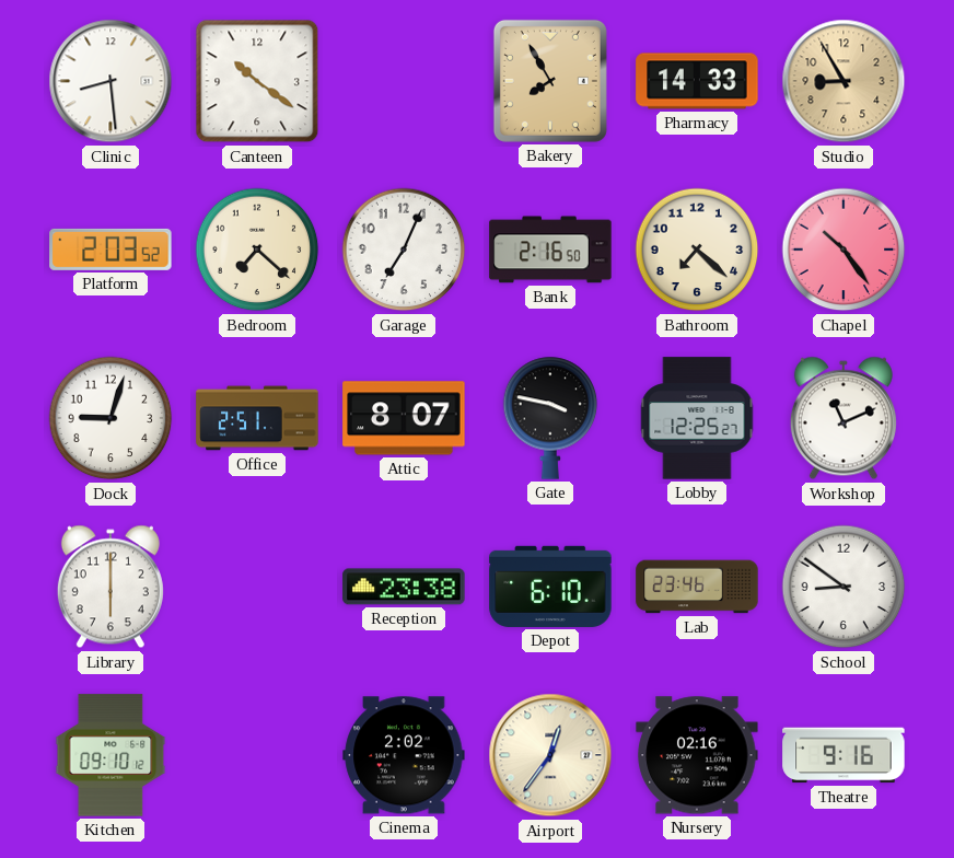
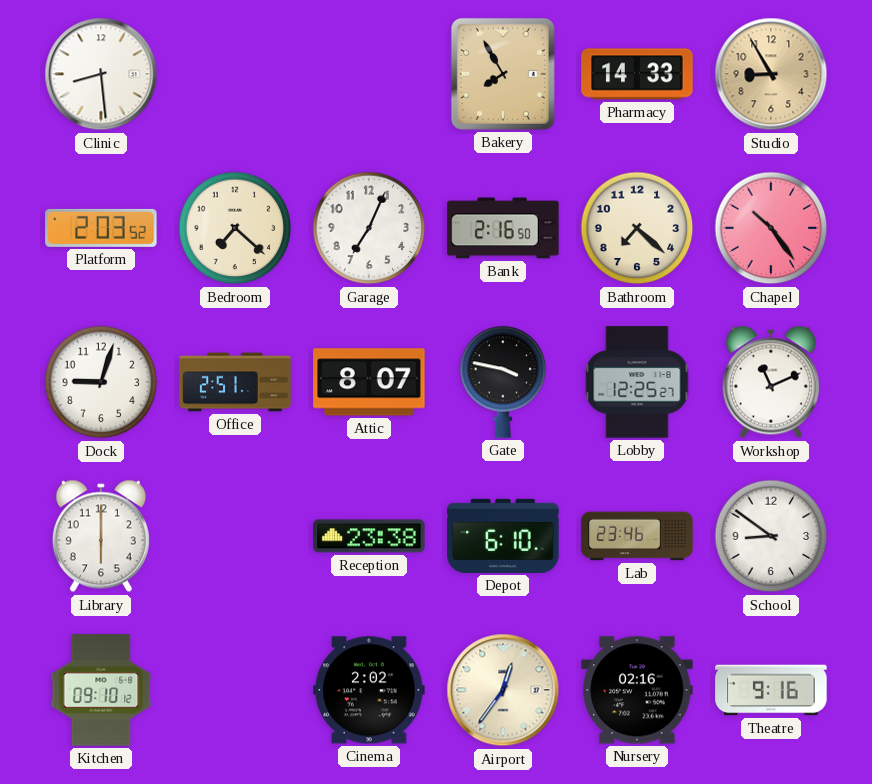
Canteen: 10:21 -> none
